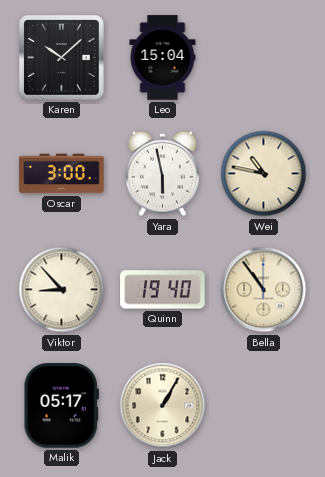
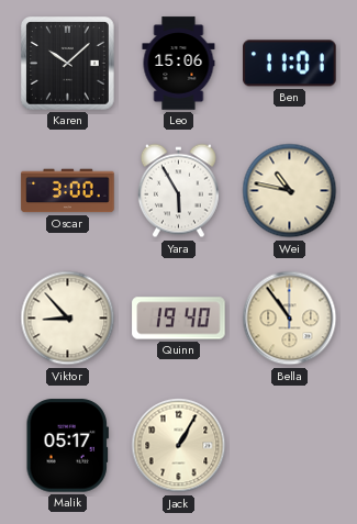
Leo: 15:04 -> 15:06
Ben: none -> 11:01
Yara: 5:58 -> 5:55
